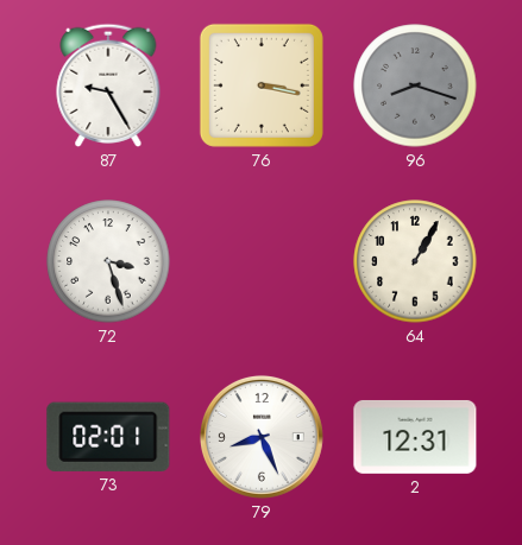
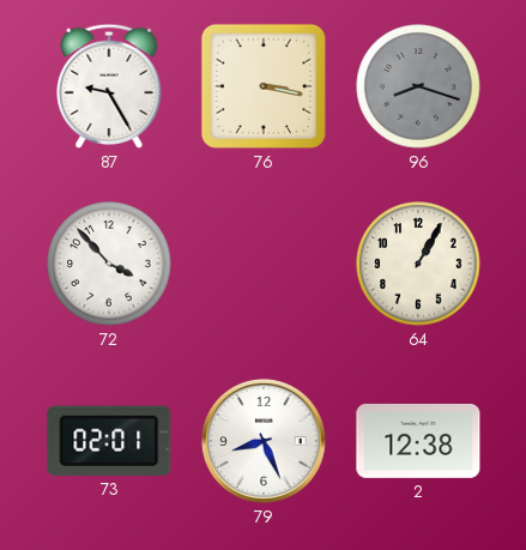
72: 3:27 -> 3:53
2: 12:31 -> 12:38
